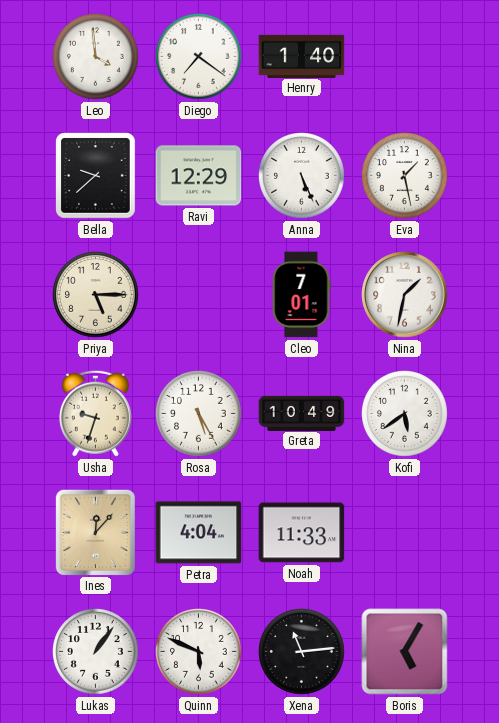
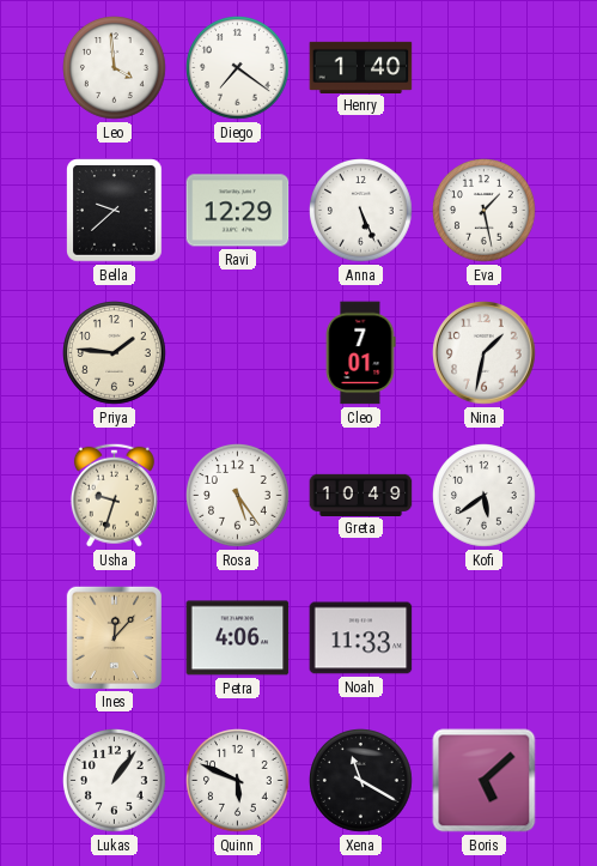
Priya: 5:15 -> 1:46
Rosa: 5:25 -> 5:24
Petra: 4:04 -> 4:06
Xena: 11:14 -> 11:20
Boris: 5:05 -> 5:08
